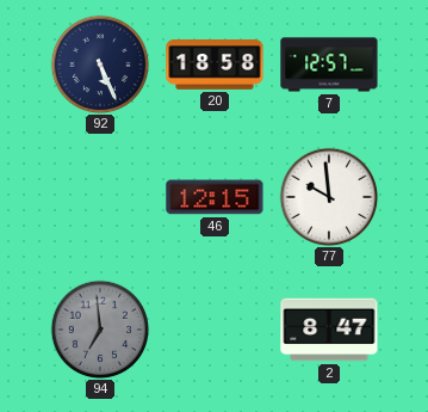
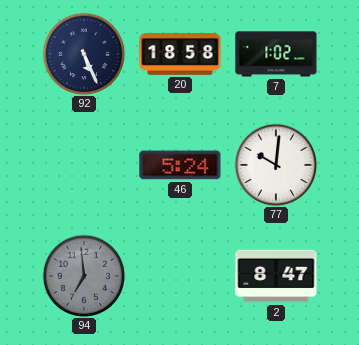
7: 12:57 -> 1:02
46: 12:15 -> 5:24
77: 9:59 -> 10:01
